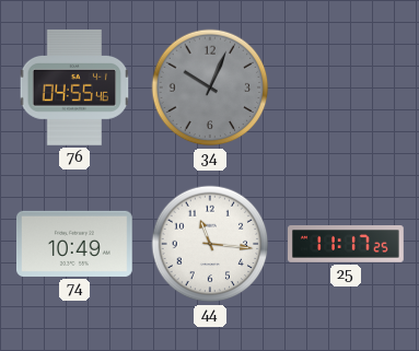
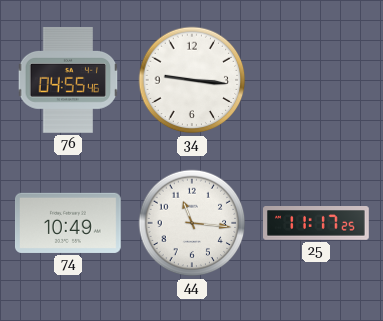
34: 10:04 -> 9:16
34 dial: grey -> white
